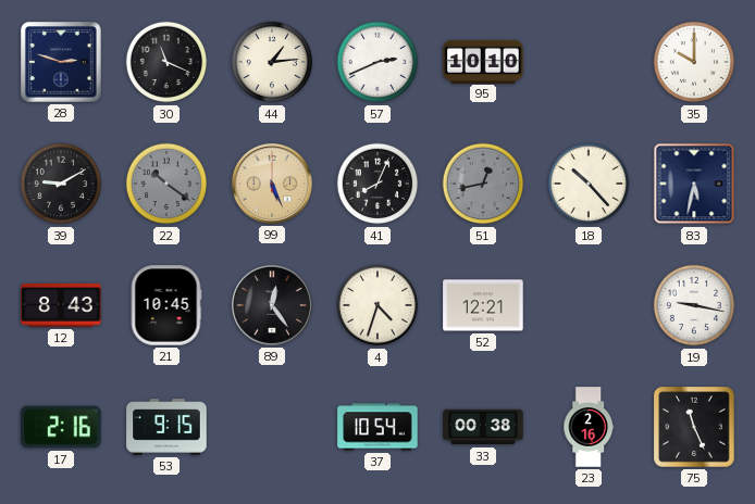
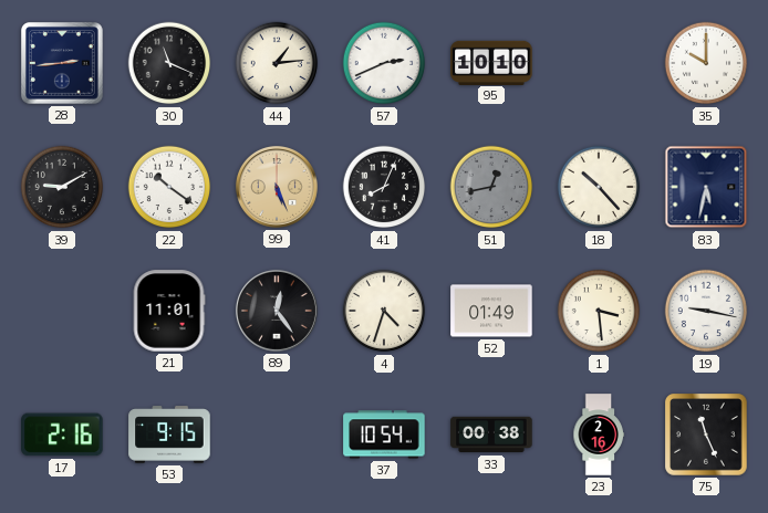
28: 2:48 -> 2:44
22 dial: grey -> white
12: 8:43 -> none
21: 10:45 -> 11:01
52: 12:21 -> 01:49
1: none -> 3:29
